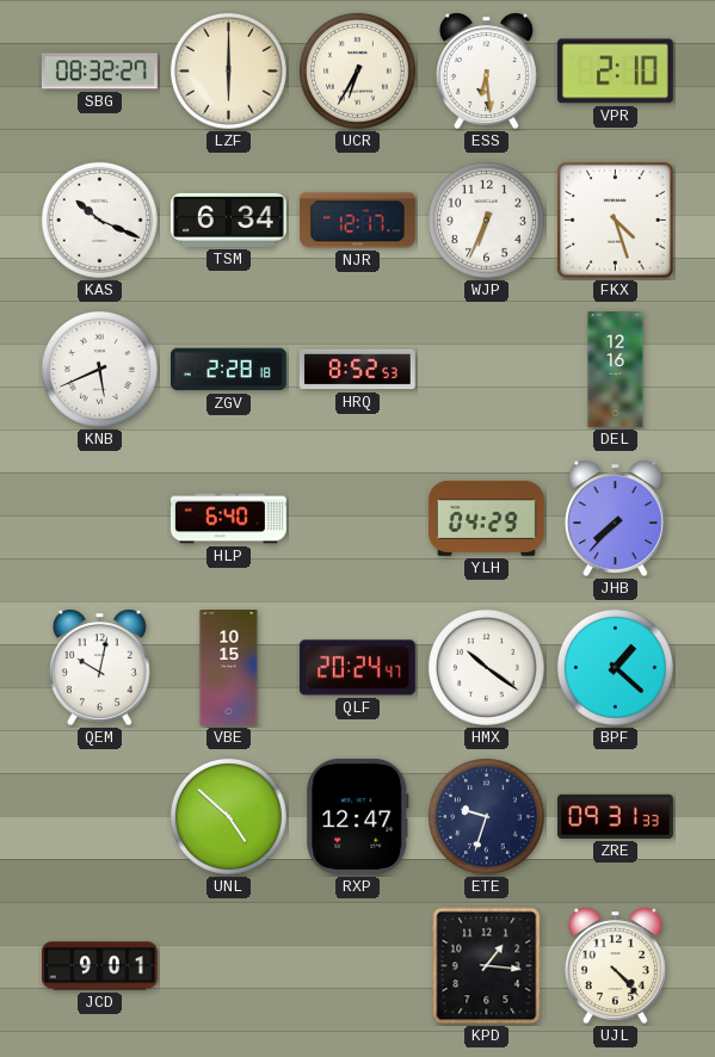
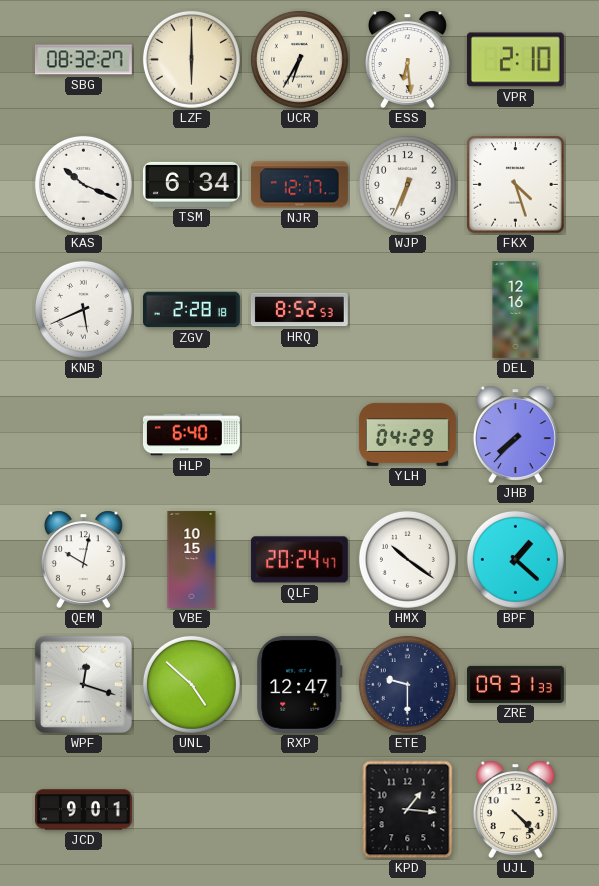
WPF: none -> 12:18
ETE: 9:33 -> 9:30
